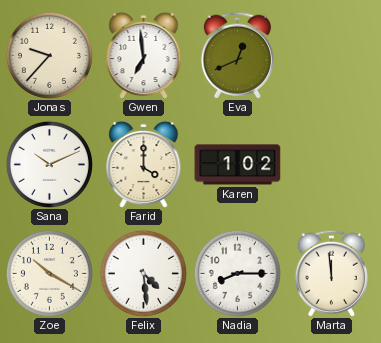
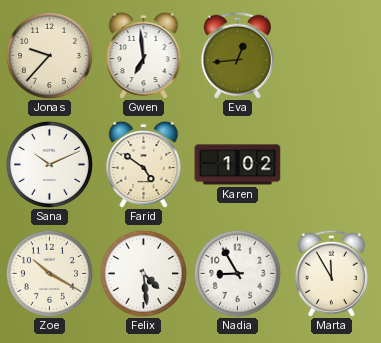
Eva: 12:41 -> 12:44
Farid: 4:00 -> 4:51
Nadia: 8:15 -> 8:55
Marta: 11:59 -> 11:55
